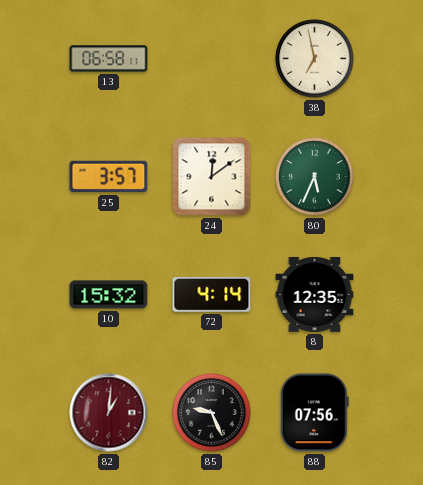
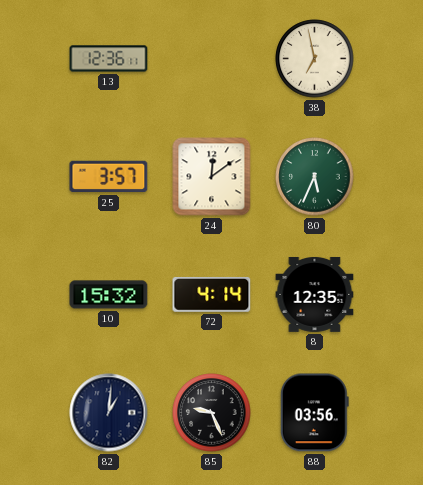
13: 06:58 -> 12:36
82 dial: burgundy -> navy
88: 07:56 -> 03:56
